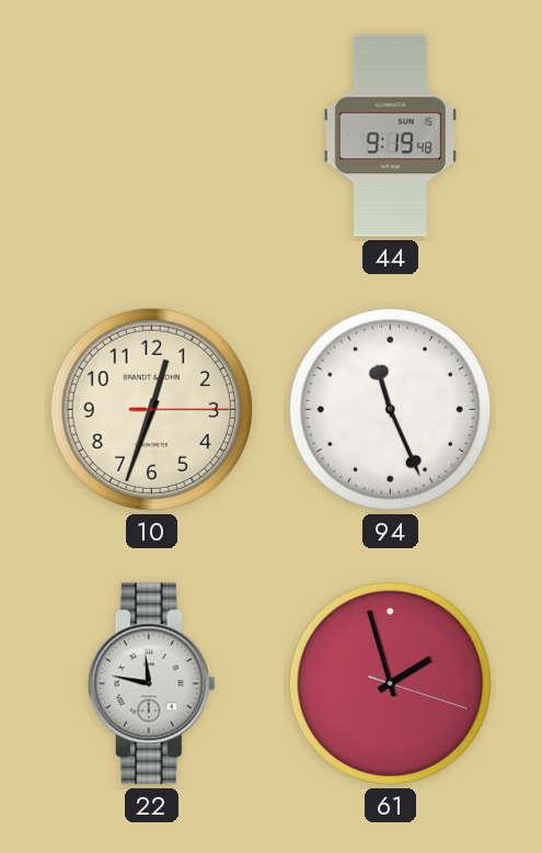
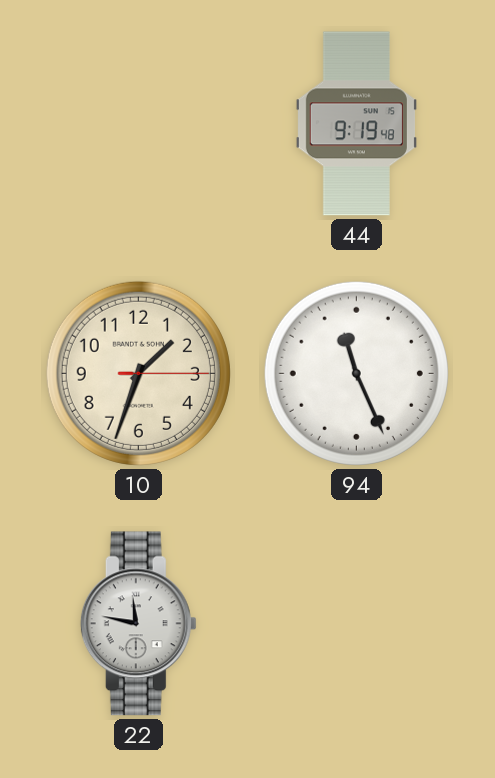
10: 12:33 -> 1:33
61: 1:57 -> none
